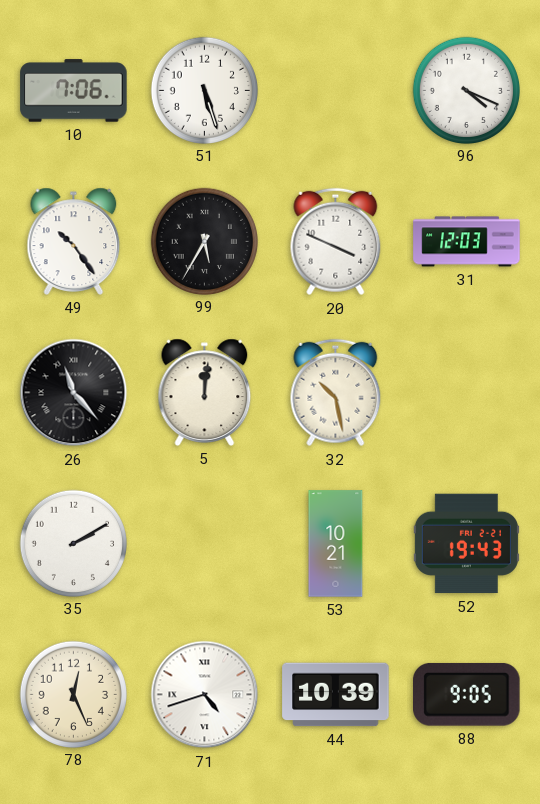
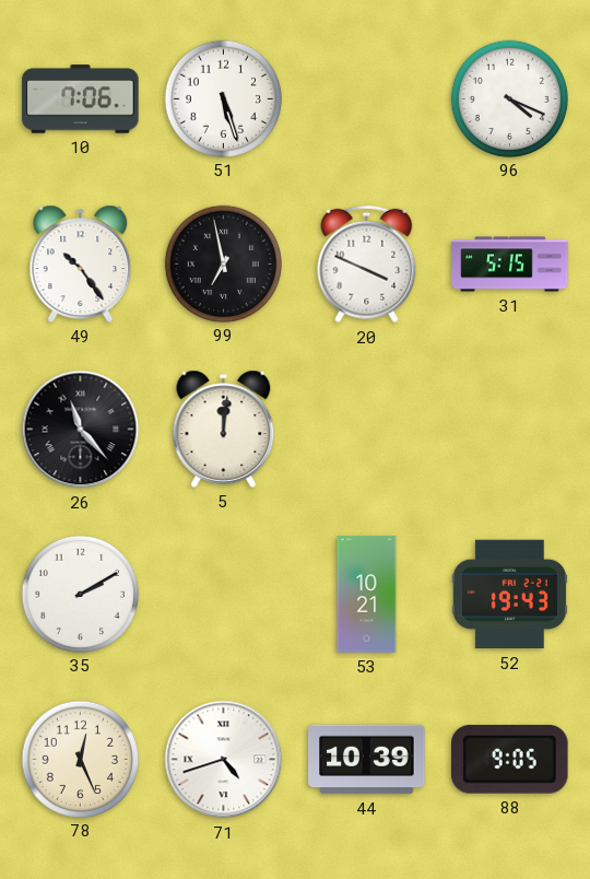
99: 5:35 -> 6:58
31: 12:03 -> 5:15
32: 10:28 -> none
